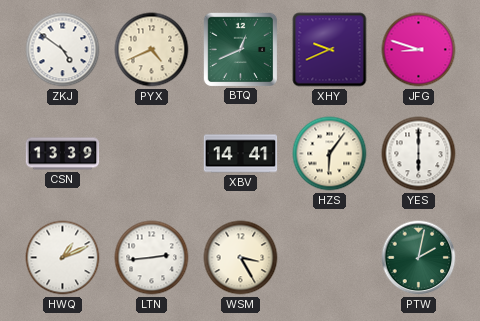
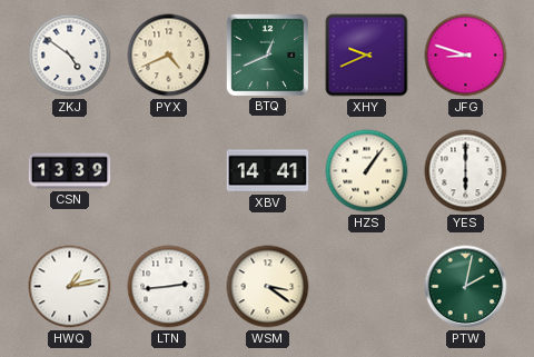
HZS: 6:06 -> 1:06
HWQ: 1:11 -> 1:13
WSM: 3:25 -> 3:21
